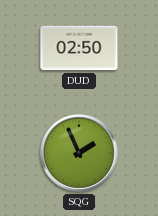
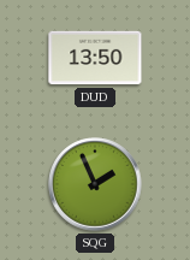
DUD: 02:50 -> 13:50
